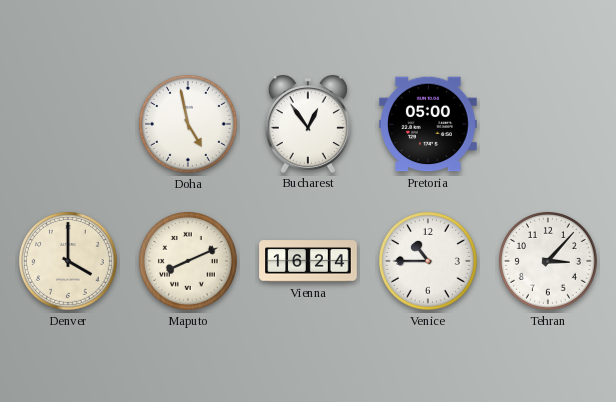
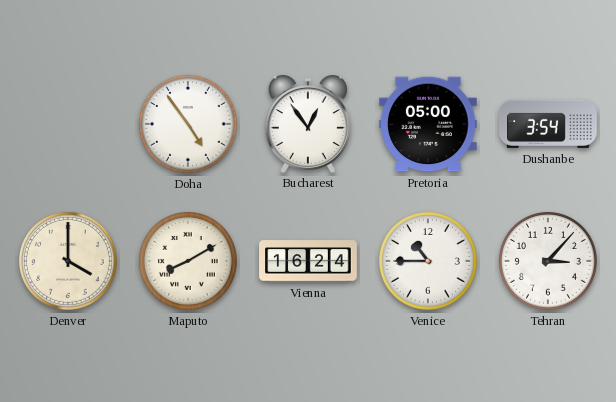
Doha: 4:58 -> 4:54
Dushanbe: none -> 3:54
Maputo: 8:11 -> 8:10
